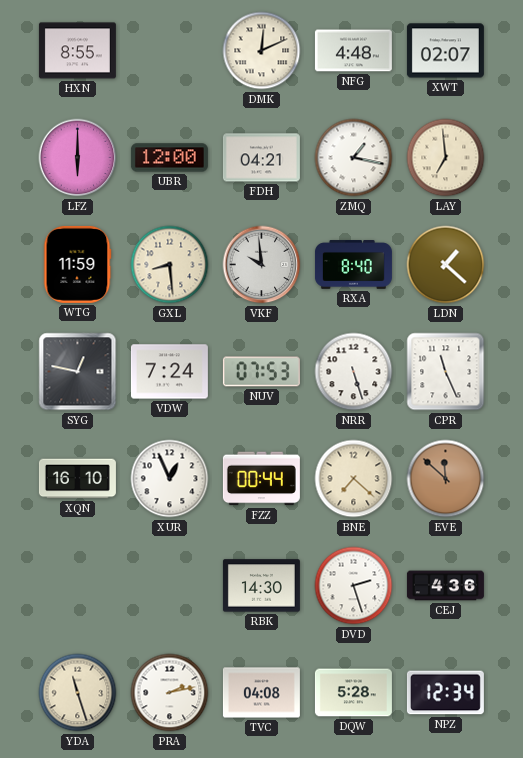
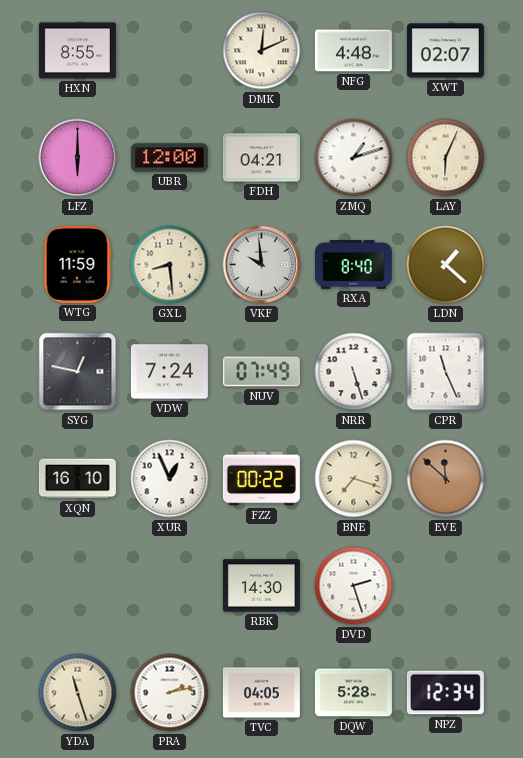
ZMQ: 1:17 -> 1:12
LAY: 6:59 -> 6:04
NUV: 07:53 -> 07:49
FZZ: 00:44 -> 00:22
BNE: 7:22 -> 7:18
CEJ: 4:36 -> none
TVC: 04:08 -> 04:05
